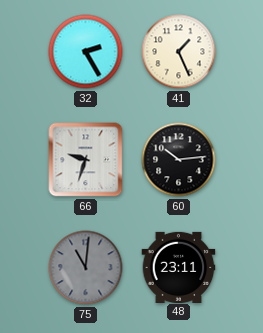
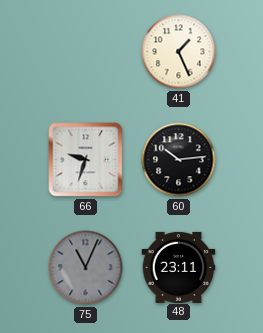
32: 2:25 -> none
75: 11:01 -> 11:04
